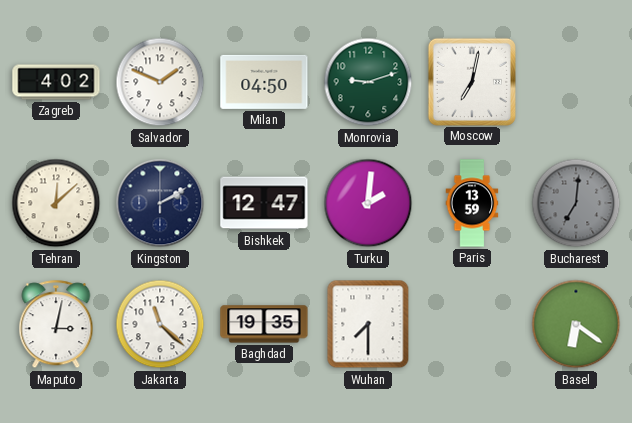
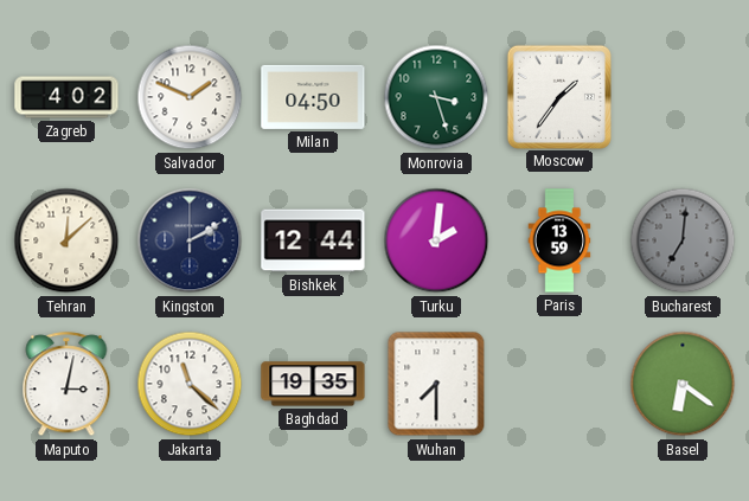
Monrovia: 9:12 -> 3:27
Moscow: 7:02 -> 1:36
Bishkek: 12:47 -> 12:44
